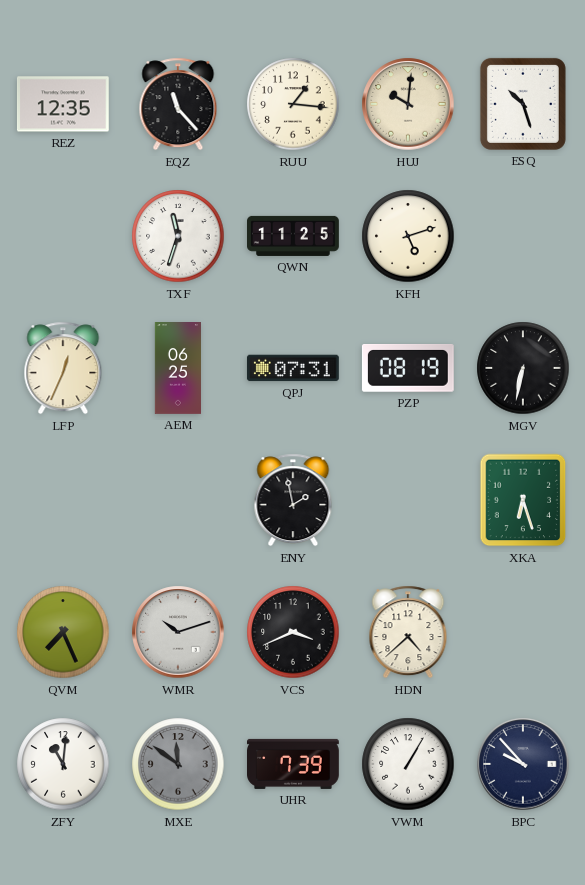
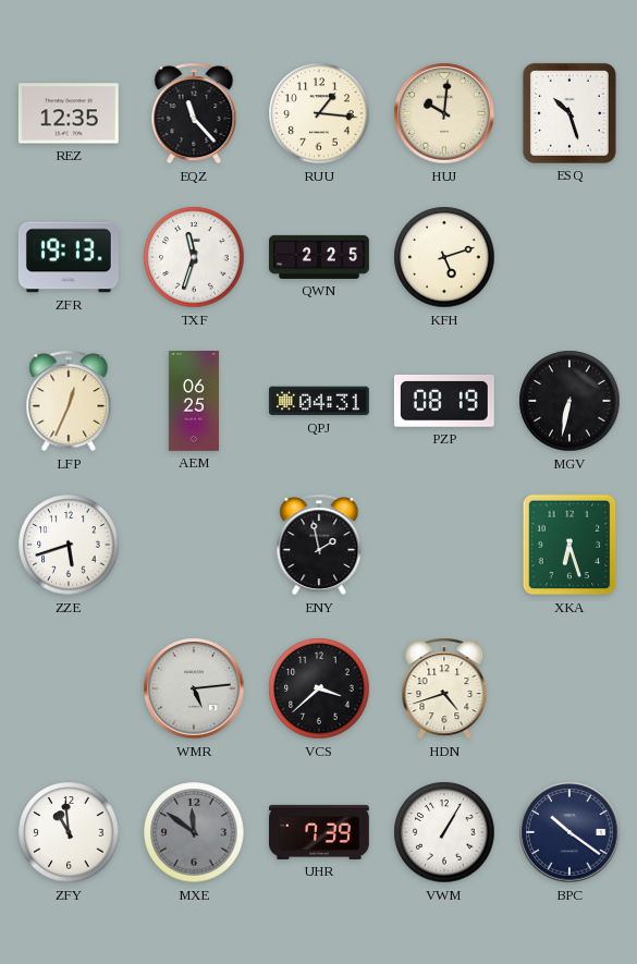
ZFR: none -> 19:13
QWN: 11:25 -> 2:25
QPJ: 07:31 -> 04:31
ZZE: none -> 5:42
QVM: 7:26 -> none
WMR: 10:12 -> 5:14
VCS: 3:41 -> 3:38
HDN: 4:38 -> 4:42
ZFY: 11:01 -> 10:59
BPC: 9:53 -> 10:21
